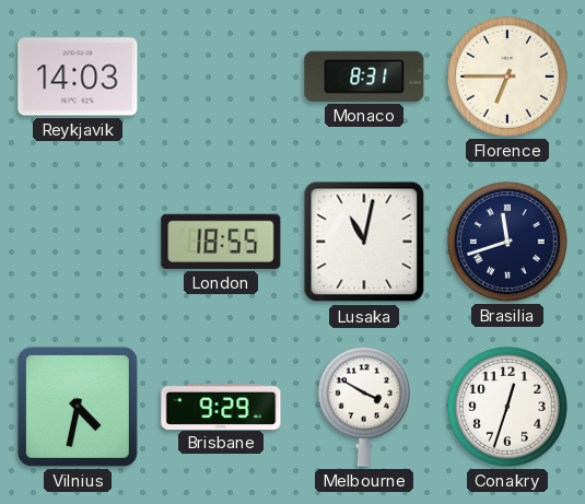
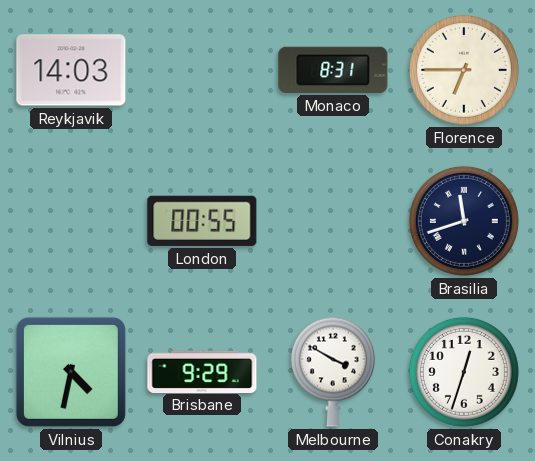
London: 18:55 -> 00:55
Lusaka: 11:02 -> none
